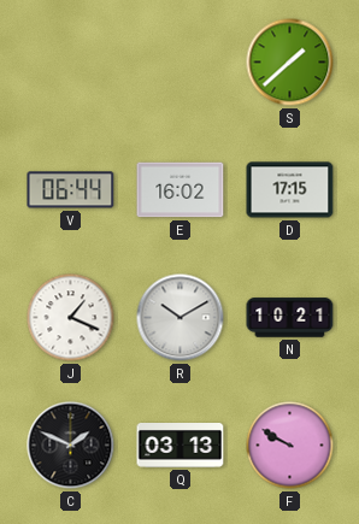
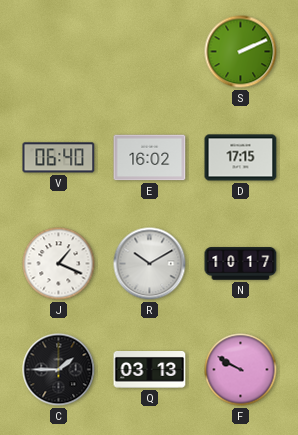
S: 1:38 -> 2:11
V: 06:44 -> 06:40
N: 10:21 -> 10:17
C: 1:49 -> 1:45
